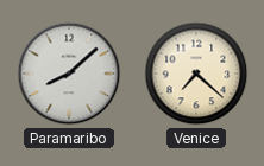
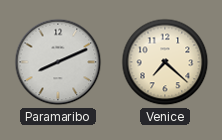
Paramaribo: 8:08 -> 8:11
